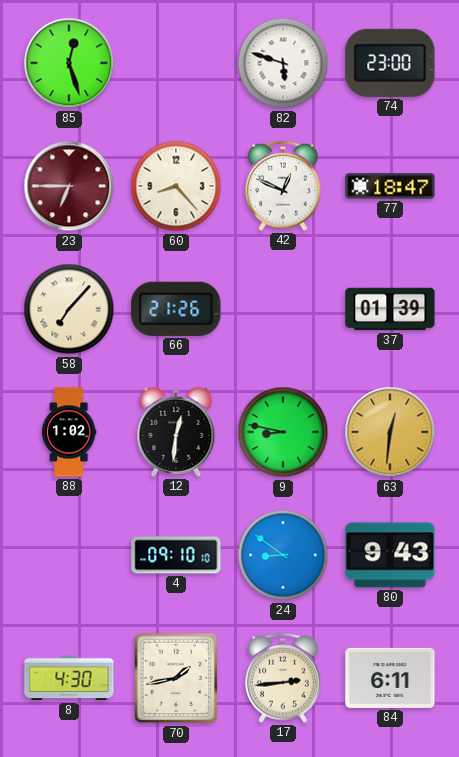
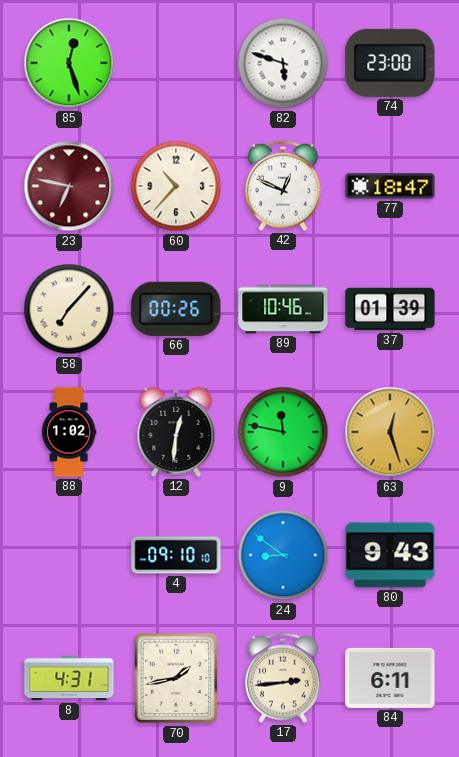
23: 6:45 -> 6:47
60: 8:23 -> 10:37
66: 21:26 -> 00:26
89: none -> 10:46
9: 8:47 -> 11:47
63: 12:31 -> 12:27
8: 4:30 -> 4:31
